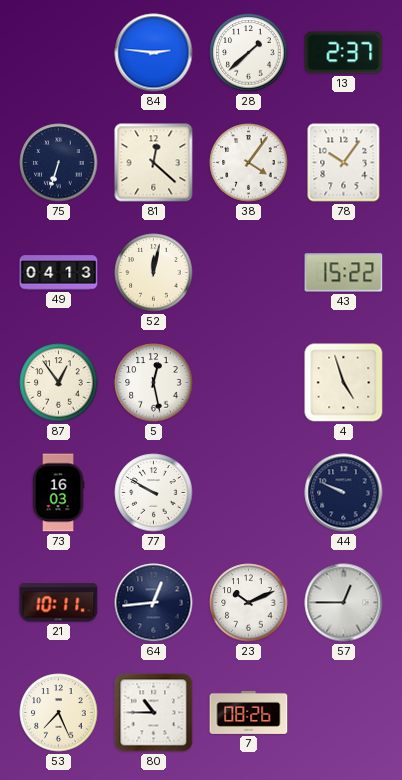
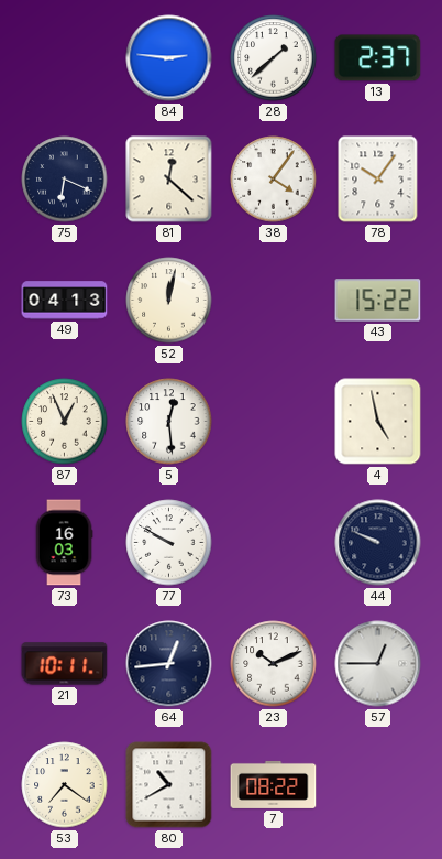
75: 6:33 -> 6:19
87: 12:54 -> 12:56
5: 12:28 -> 12:29
4: 4:57 -> 4:58
53: 7:26 -> 7:21
80: 10:45 -> 10:40
7: 08:26 -> 08:22
